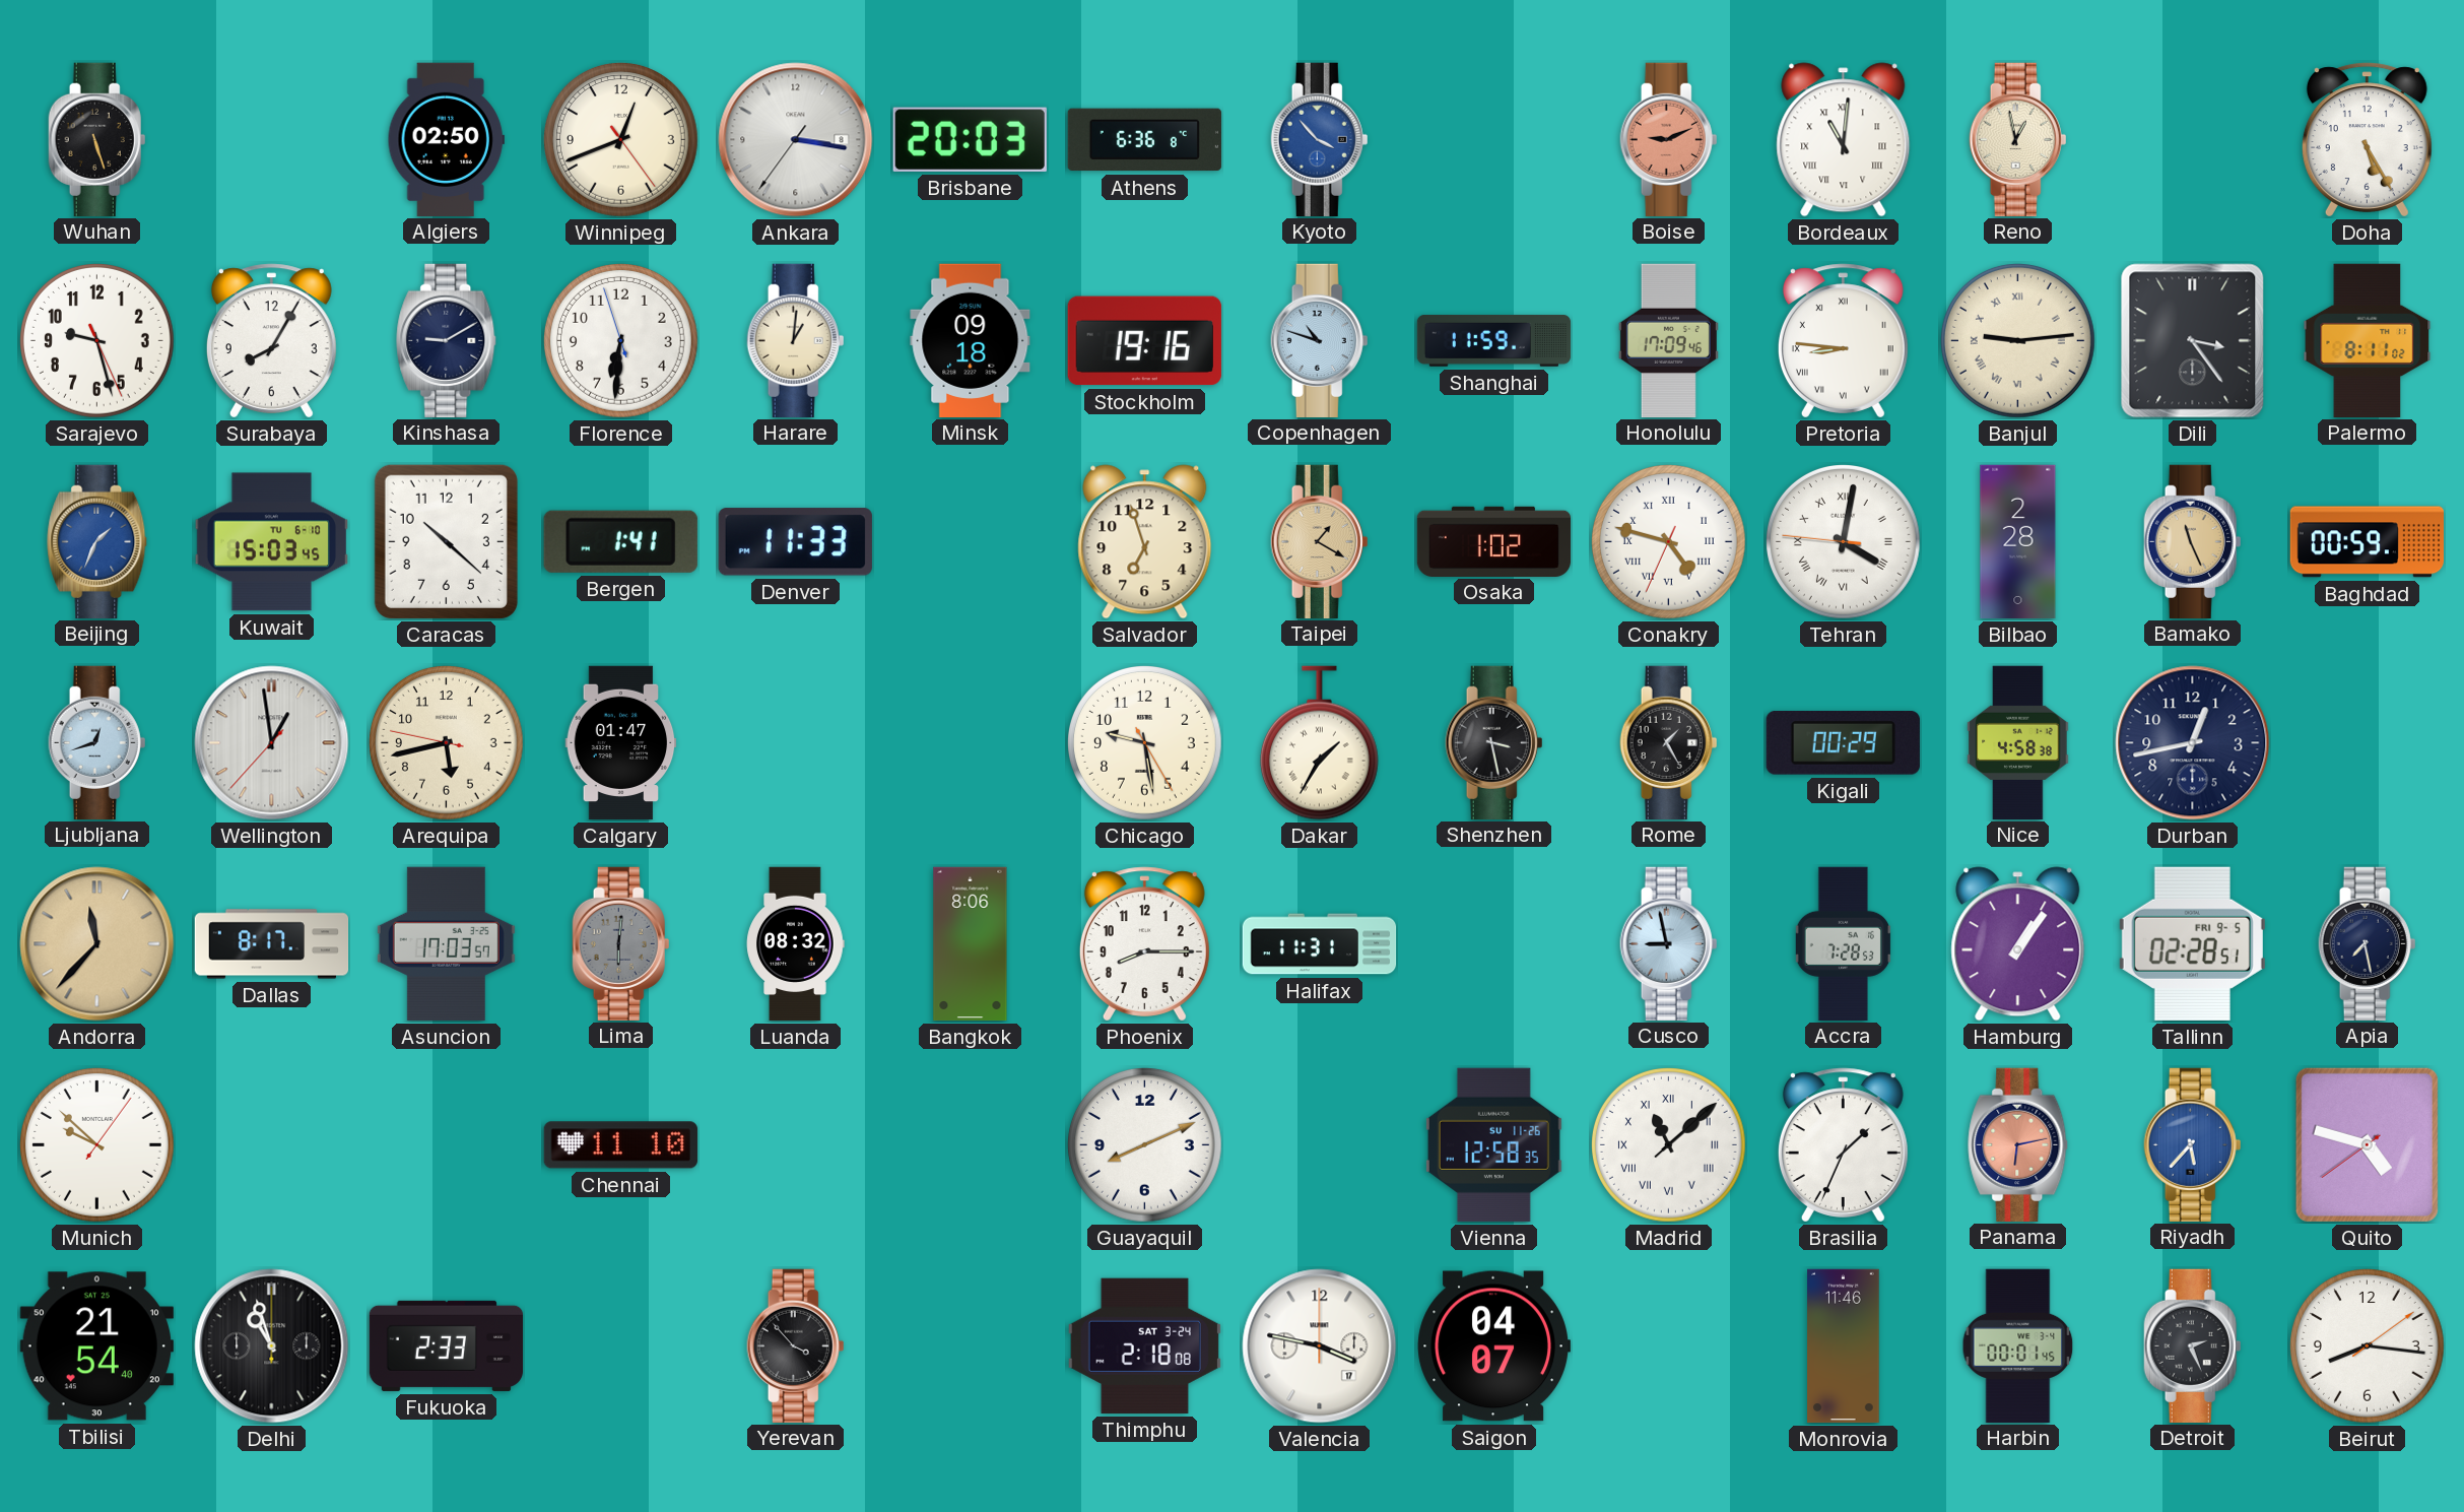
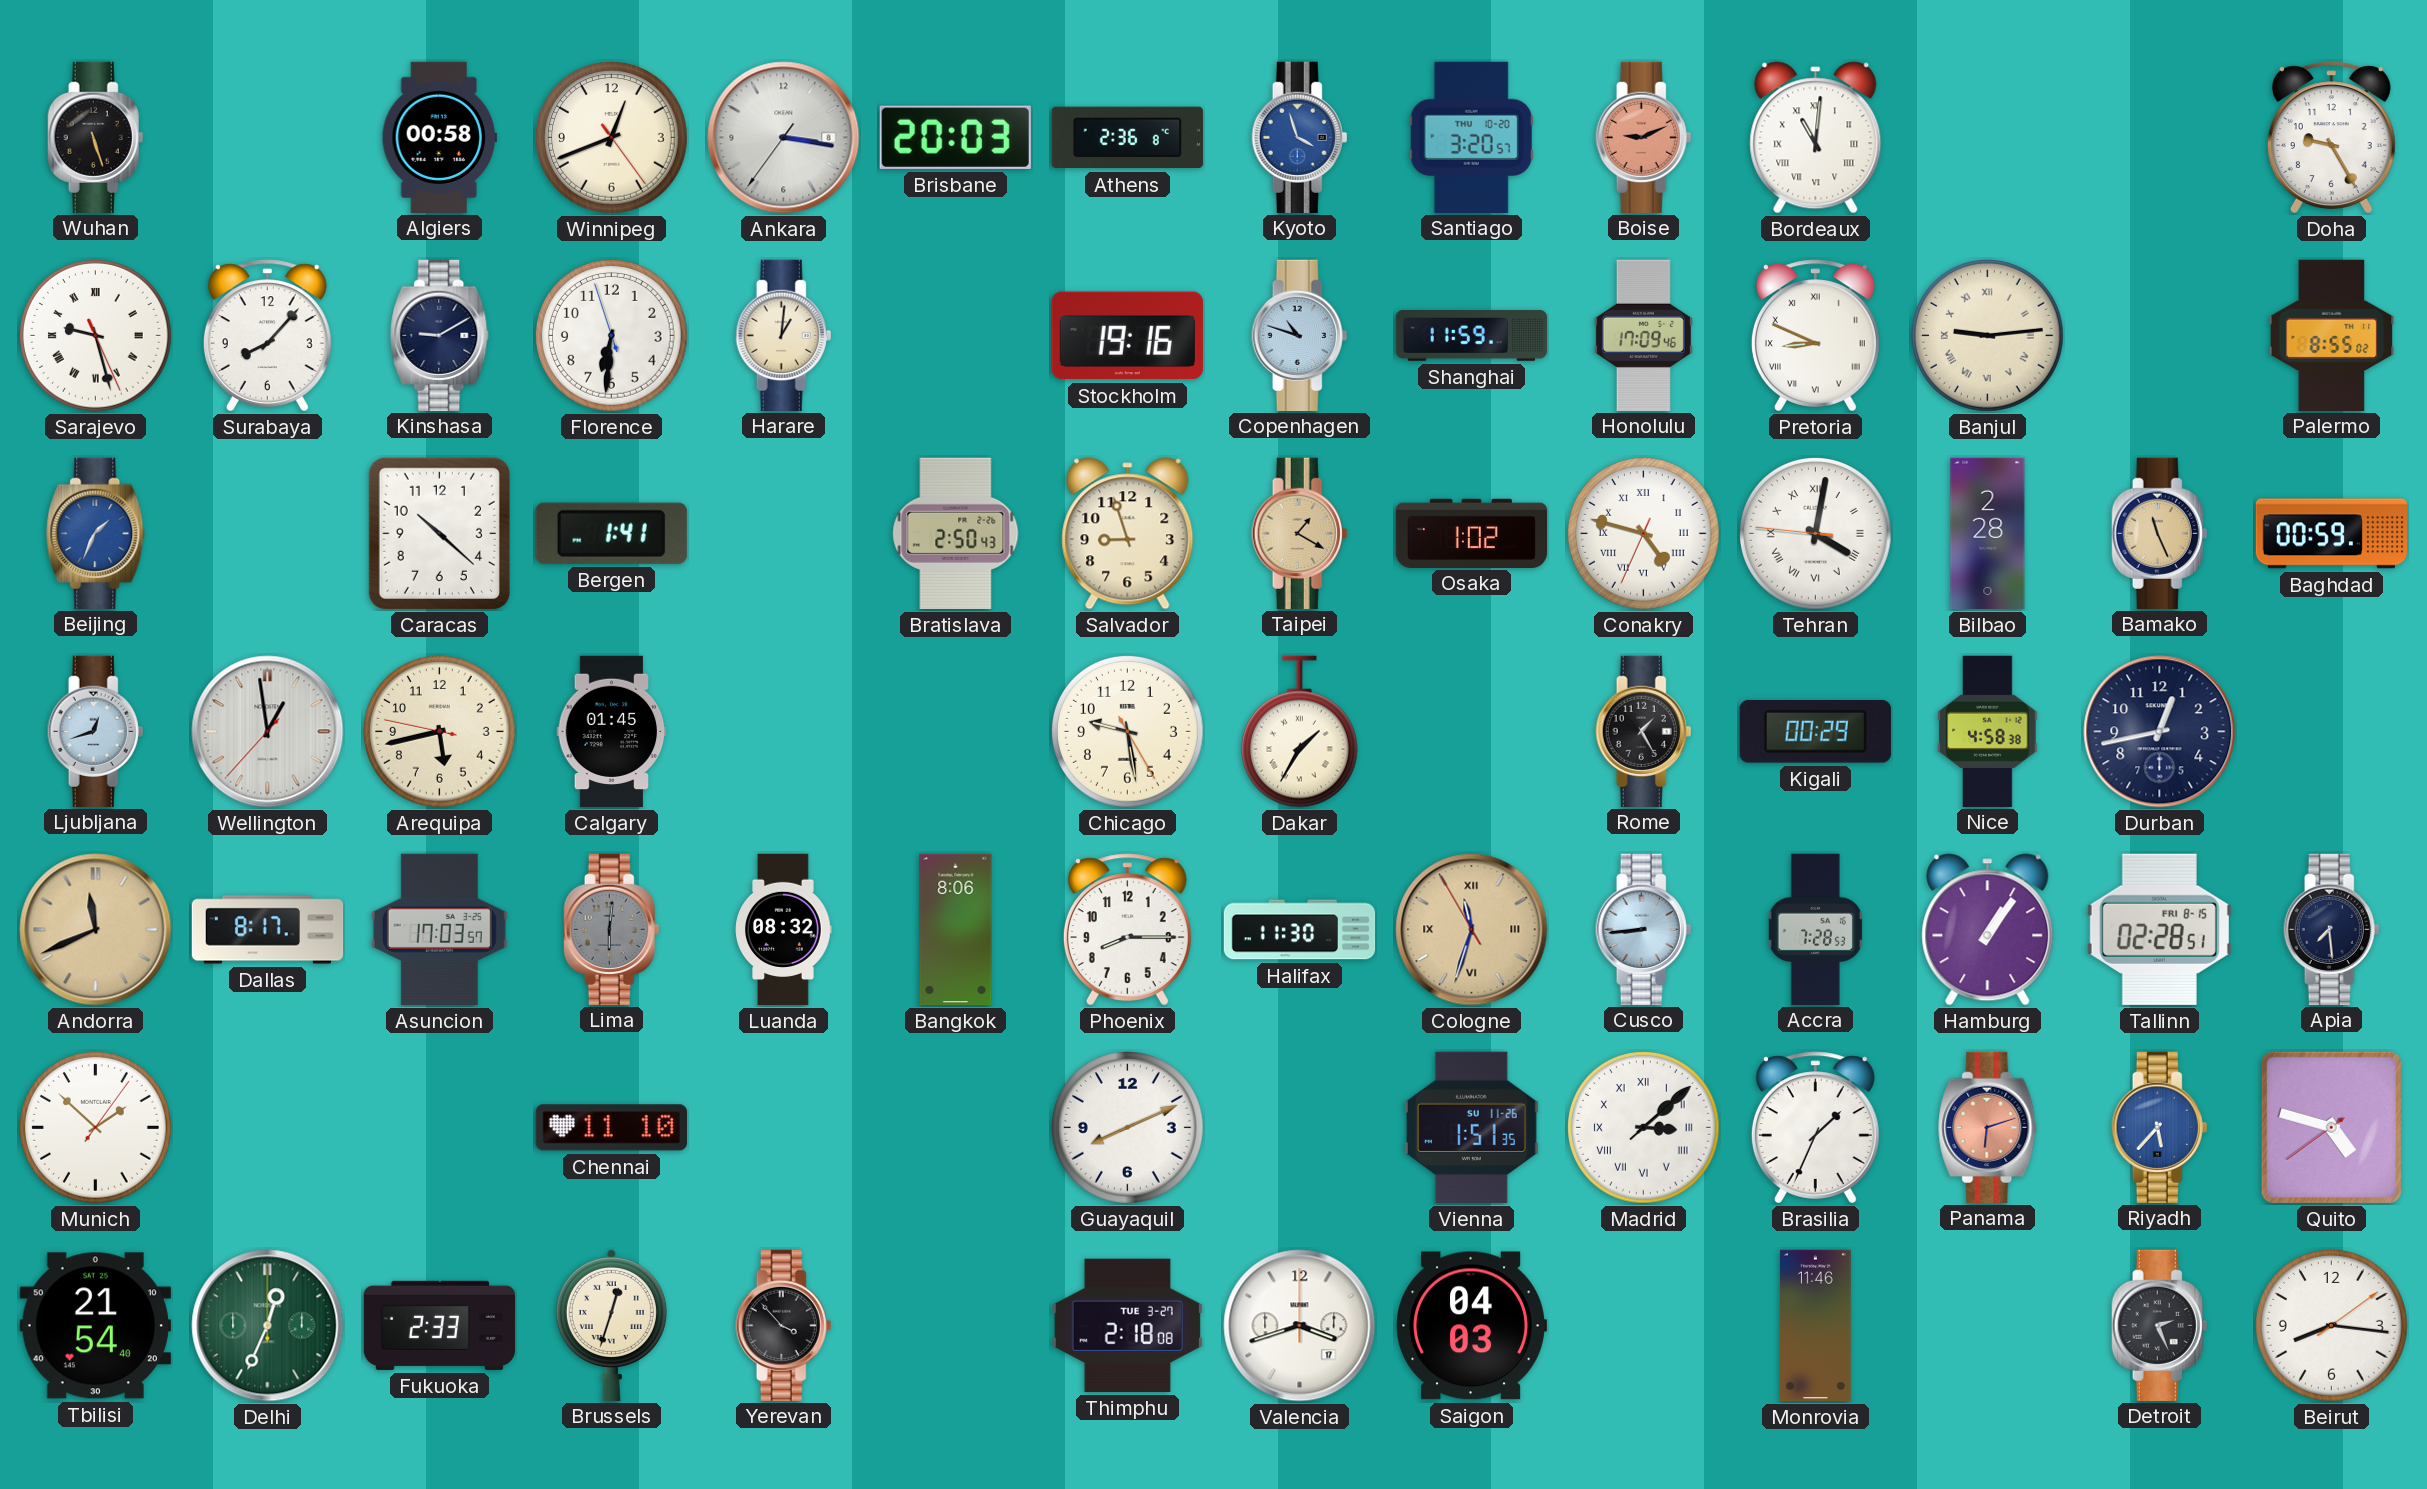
Algiers: 02:50 -> 00:58
Athens: 6:36 -> 2:36
Kyoto: 3:53 -> 3:57
Santiago: none -> 3:20
Reno: 12:58 -> none
Doha: 5:25 -> 9:25
Sarajevo numerals: Arabic -> Roman
Surabaya: 8:05 -> 8:07
Minsk: 09:18 -> none
Pretoria: 8:46 -> 8:49
Dili: 3:24 -> none
Palermo: 8:11 -> 8:55
Kuwait: 15:03 -> none
Denver: 11:33 -> none
Bratislava: none -> 2:50
Salvador: 6:57 -> 8:57
Calgary: 01:47 -> 01:45
Shenzhen: 3:28 -> none
Andorra: 11:37 -> 11:41
Halifax: 11:31 -> 11:30
Cologne: none -> 11:32
Cusco: 8:58 -> 8:44
Tallinn date: FRI 9-5 -> FRI 8-15
Apia: 7:28 -> 7:29
Munich: 9:52 -> 1:52
Vienna: 12:58 -> 1:51
Madrid: 11:08 -> 3:08
Panama: 6:13 -> 6:12
Delhi: 10:57 -> 12:34
Delhi dial: black -> green
Brussels: none -> 12:33
Thimphu date: SAT 3-24 -> TUE 3-27
Valencia: 3:47 -> 3:42
Saigon: 04:07 -> 04:03
Harbin: 00:01 -> none
